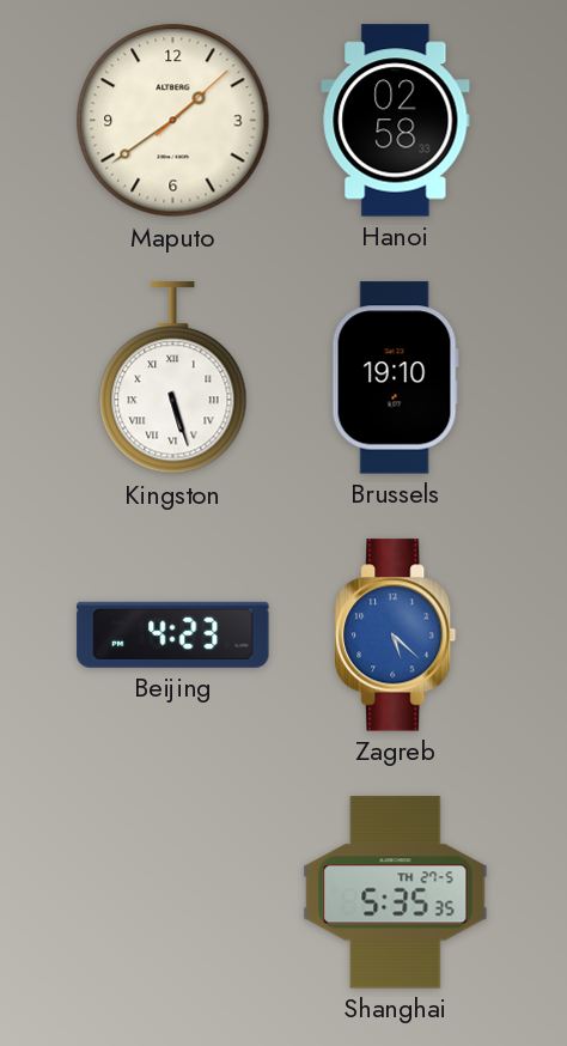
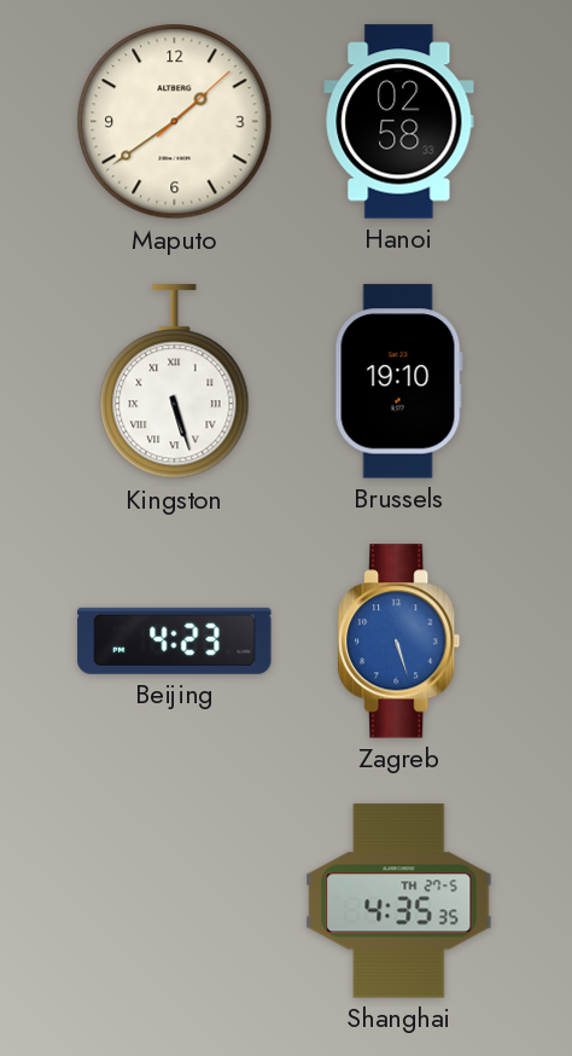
Zagreb: 5:22 -> 5:27
Shanghai: 5:35 -> 4:35
